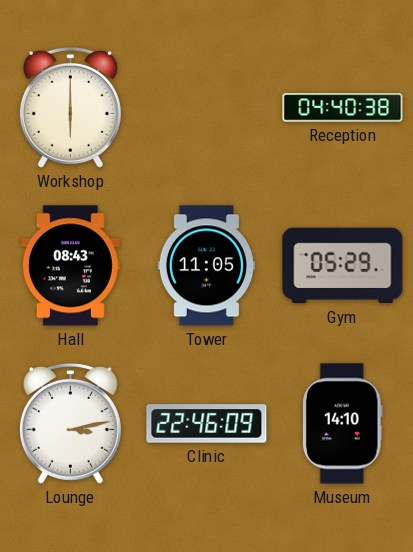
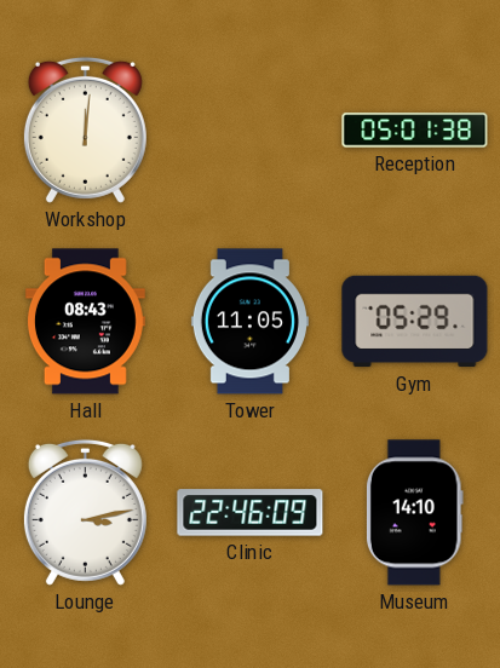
Workshop: 6:00 -> 12:01
Reception: 04:40 -> 05:01
